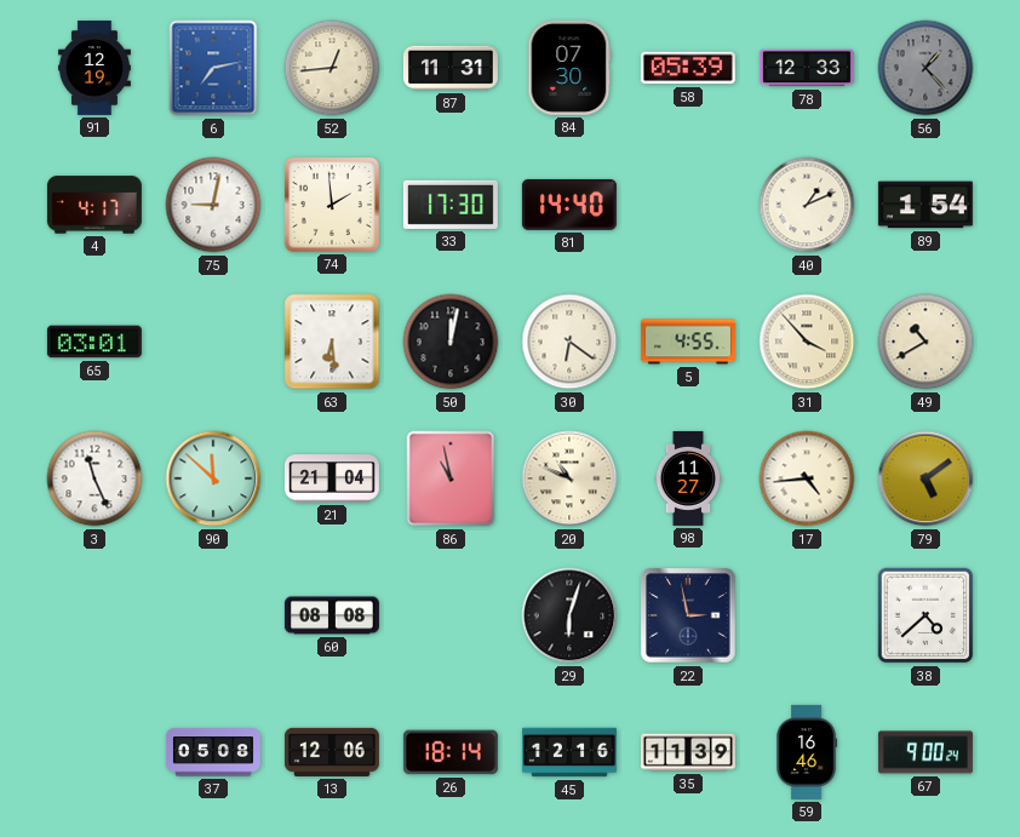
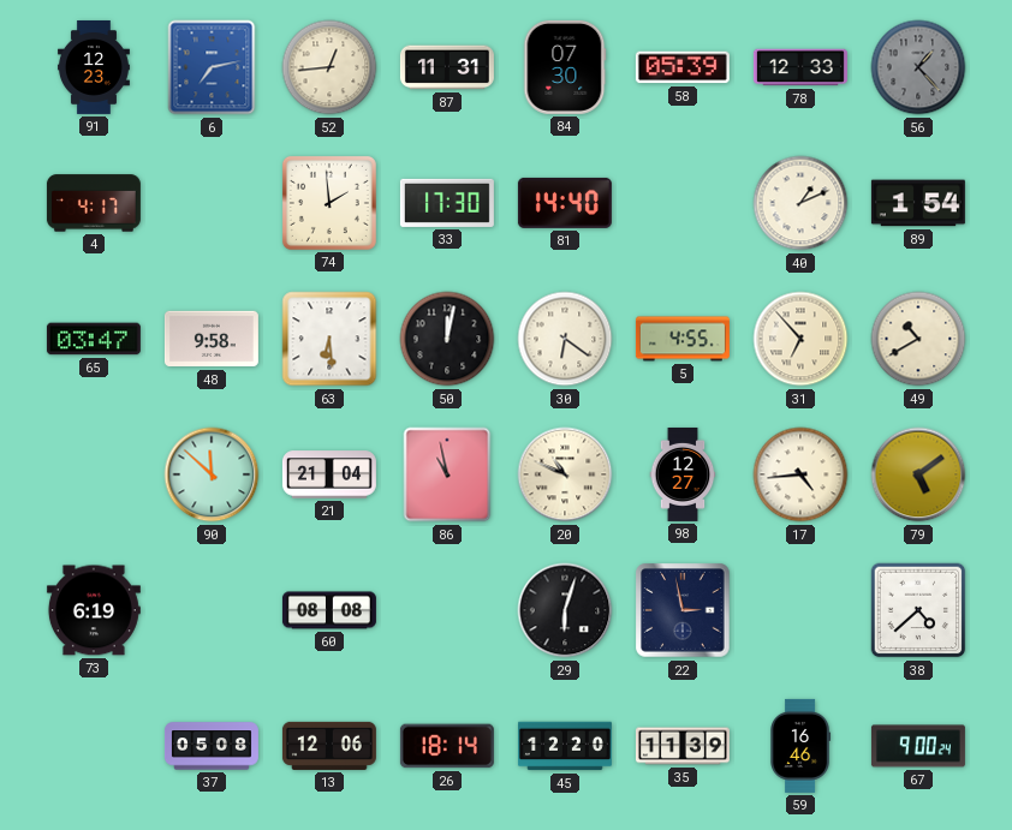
91: 12:19 -> 12:23
75: 9:02 -> none
65: 03:01 -> 03:47
48: none -> 9:58
31: 3:53 -> 6:53
3: 11:26 -> none
98: 11:27 -> 12:27
73: none -> 6:19
45: 12:16 -> 12:20
